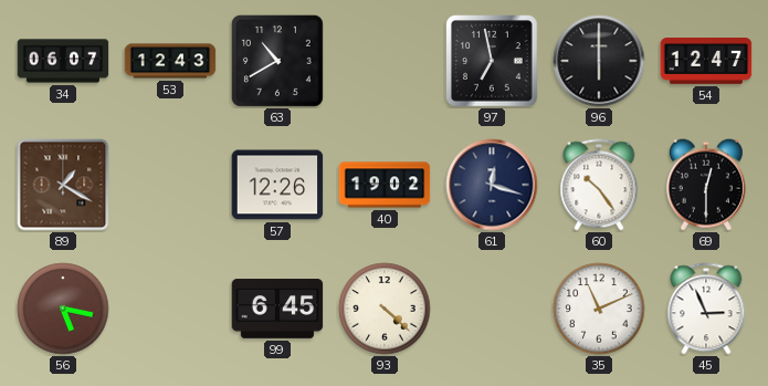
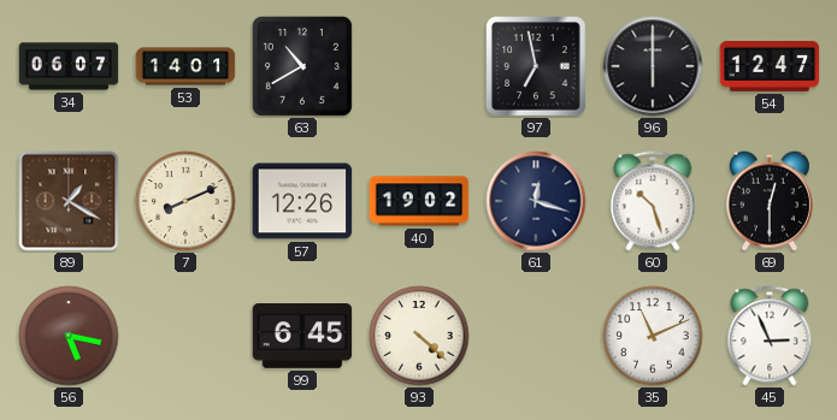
53: 12:43 -> 14:01
7: none -> 8:11
60: 10:24 -> 10:27
